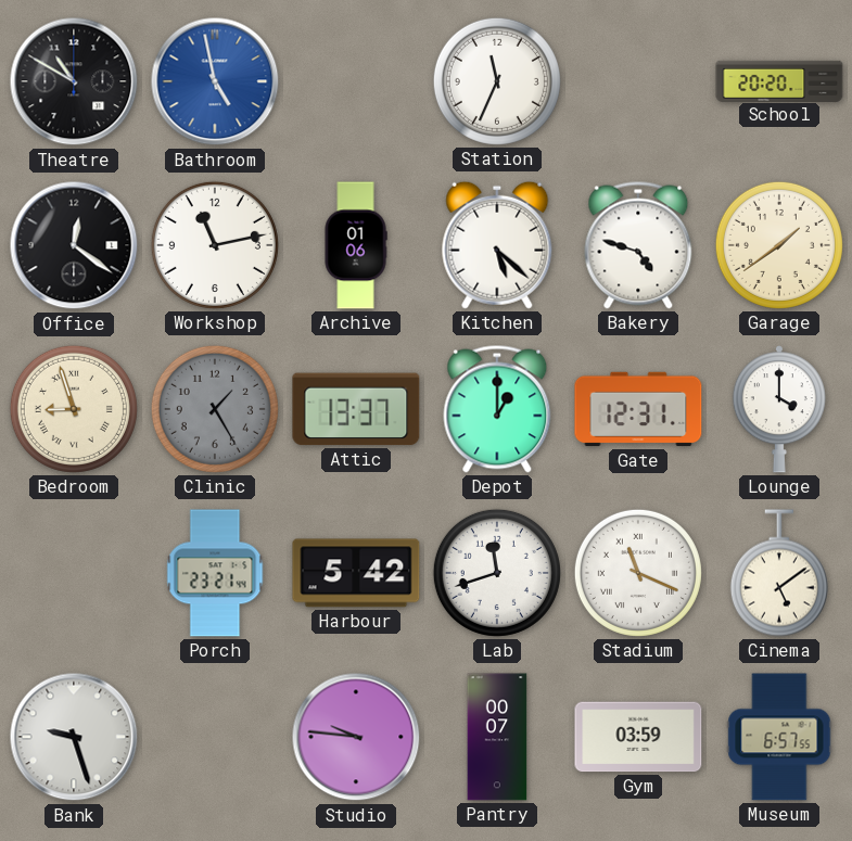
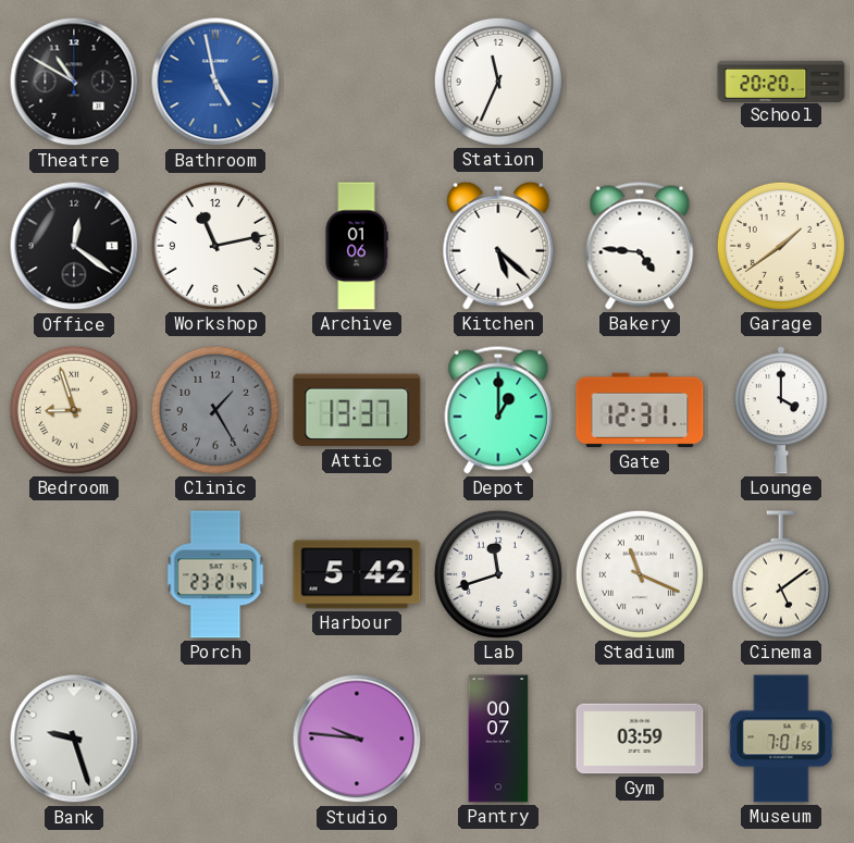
Bakery: 4:48 -> 4:46
Museum: 6:57 -> 7:01
